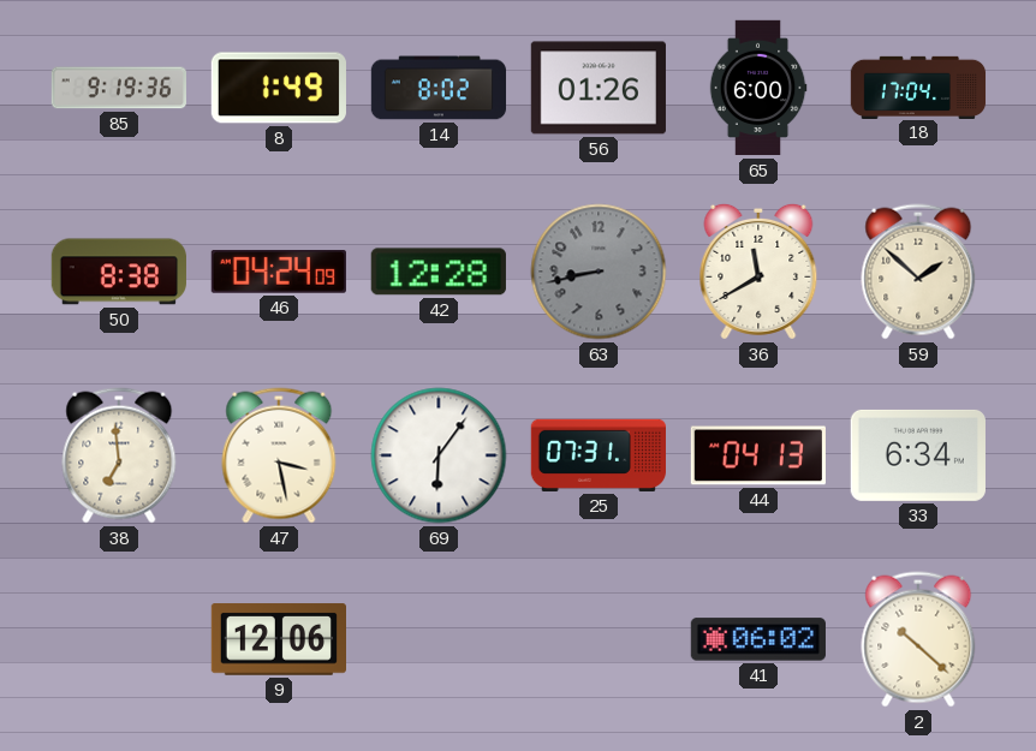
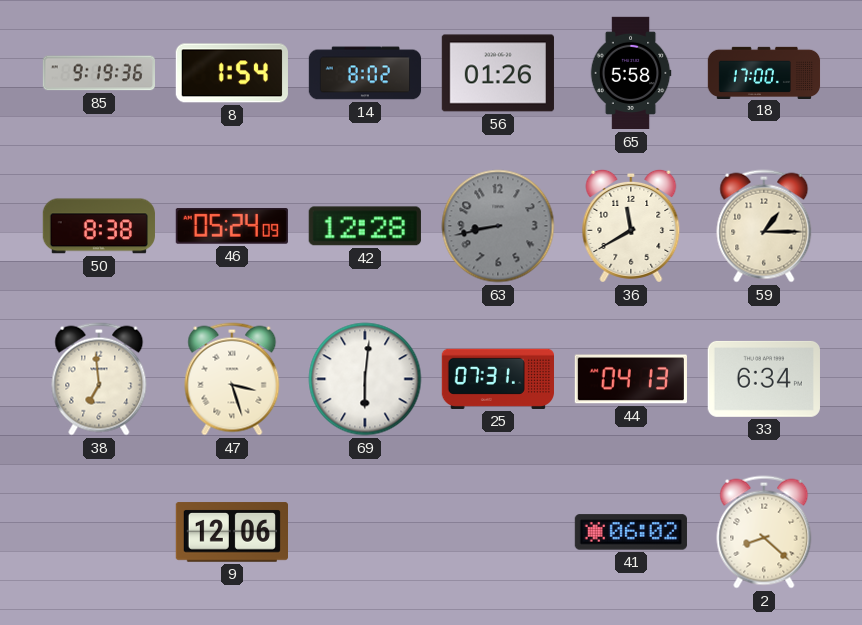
8: 1:49 -> 1:54
65: 6:00 -> 5:58
18: 17:04 -> 17:00
46: 04:24 -> 05:24
59: 1:52 -> 1:15
47: 3:28 -> 3:27
69: 6:06 -> 6:01
2: 10:22 -> 8:22
